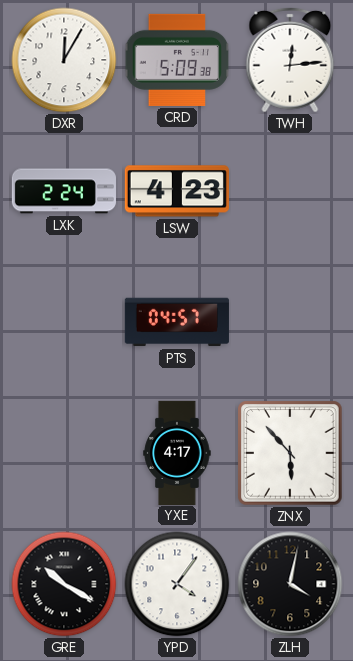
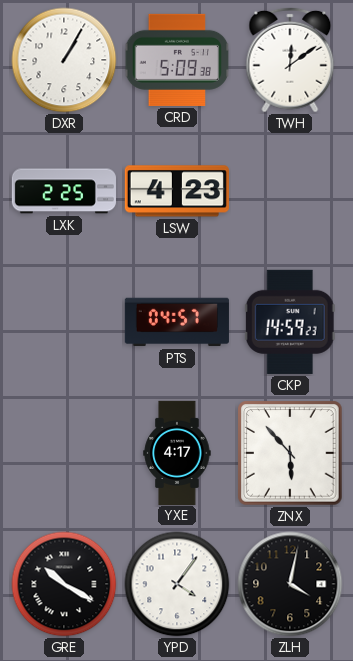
DXR: 12:05 -> 1:05
TWH: 12:14 -> 12:09
LXK: 2:24 -> 2:25
CKP: none -> 14:59
